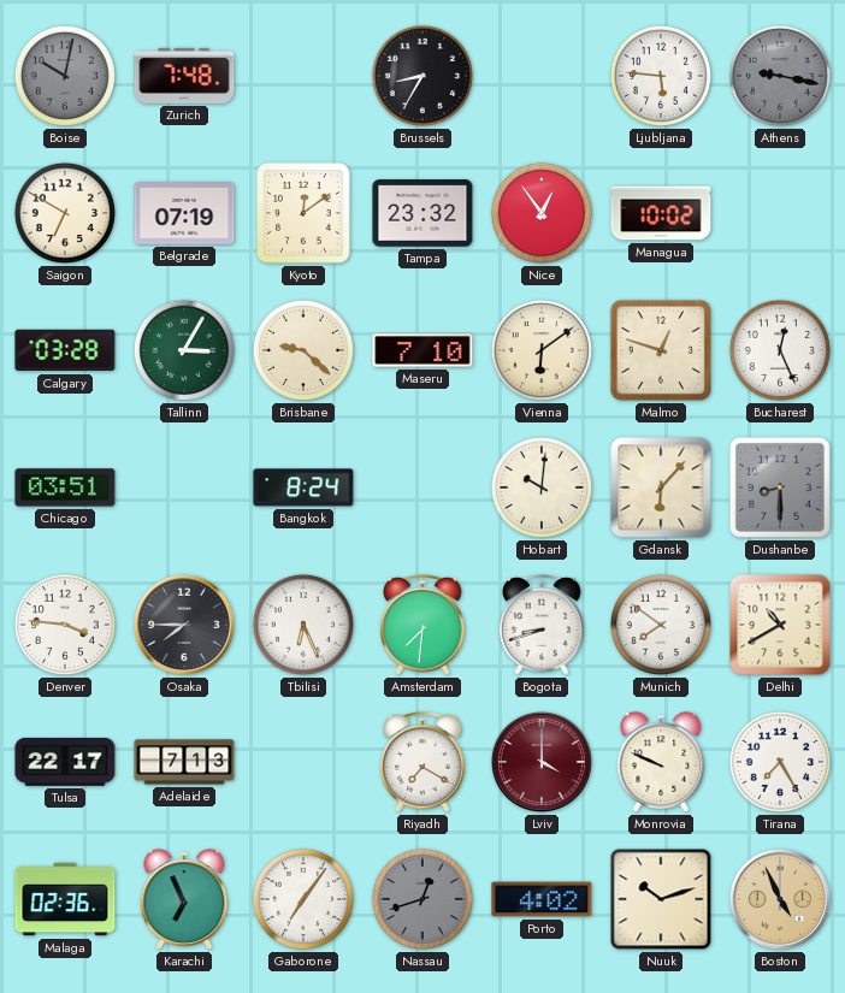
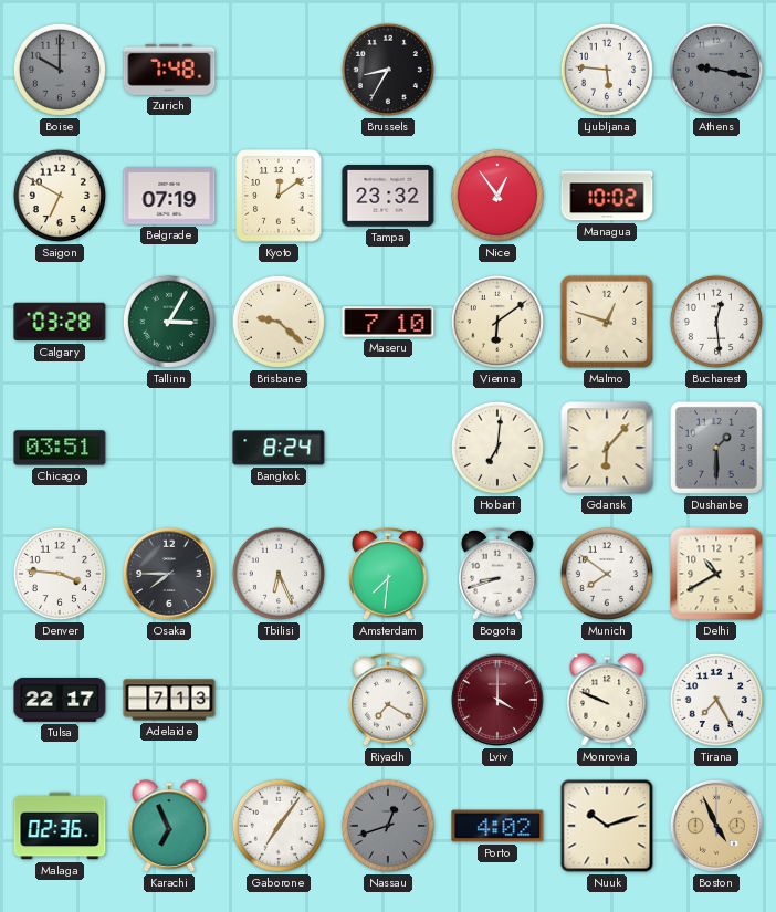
Boise: 10:02 -> 10:00
Bucharest: 12:26 -> 12:29
Hobart: 10:01 -> 7:01
Dushanbe: 8:30 -> 1:30
